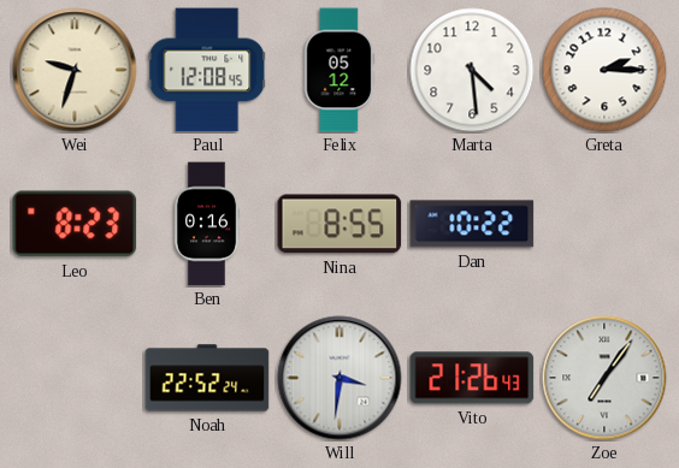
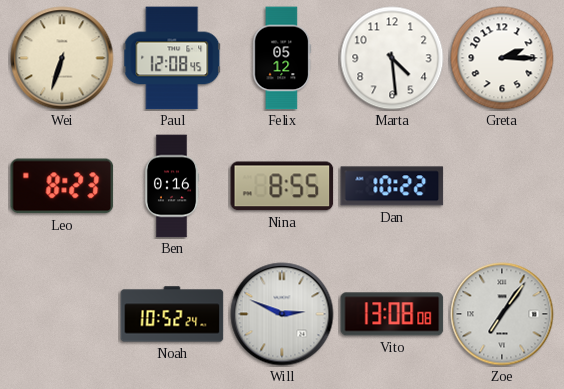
Wei: 9:33 -> 6:33
Noah: 22:52 -> 10:52
Will: 3:31 -> 2:49
Vito: 21:26 -> 13:08
